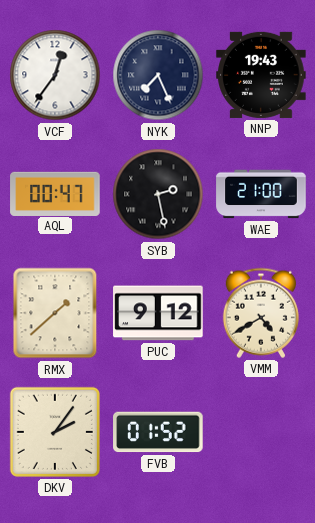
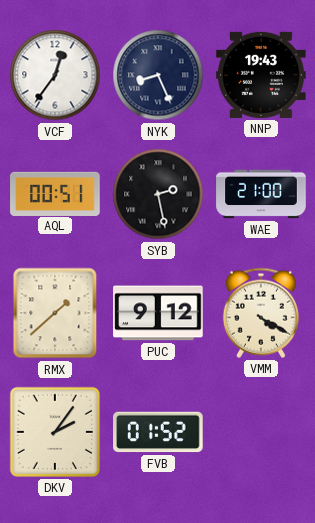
NYK: 7:26 -> 8:26
AQL: 00:47 -> 00:51
VMM: 4:40 -> 4:20
